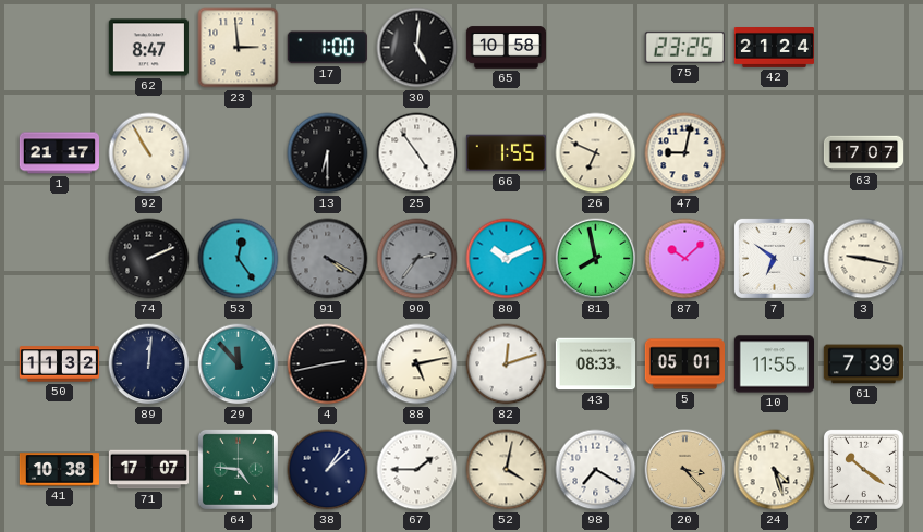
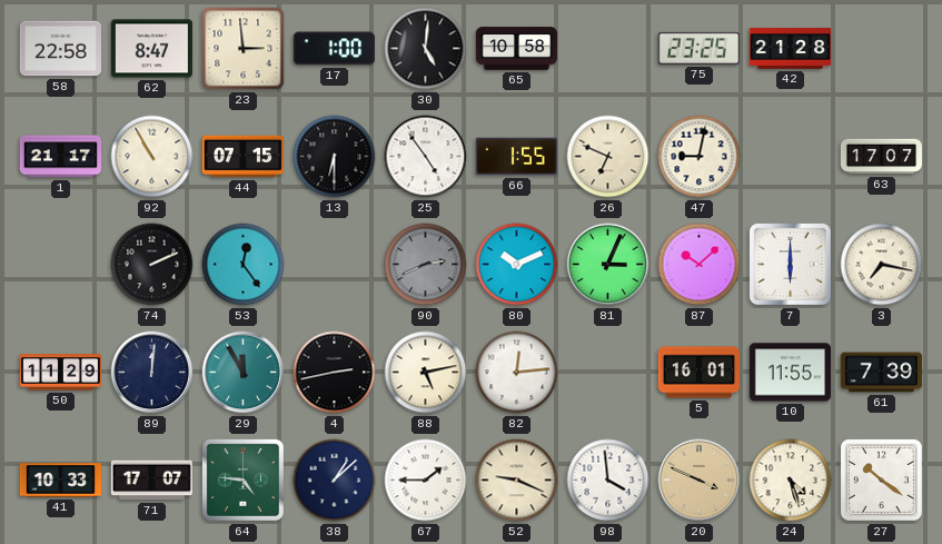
58: none -> 22:58
42: 21:24 -> 21:28
44: none -> 07:15
91: 4:20 -> none
90: 2:36 -> 2:41
81: 7:58 -> 3:04
7: 6:51 -> 6:00
3: 9:17 -> 7:17
50: 11:32 -> 11:29
29: 11:53 -> 11:55
82: 12:12 -> 12:14
43: 08:33 -> none
5: 05:01 -> 16:01
41: 10:38 -> 10:33
52: 4:02 -> 9:19
98: 7:20 -> 3:59
20: 3:23 -> 3:49
